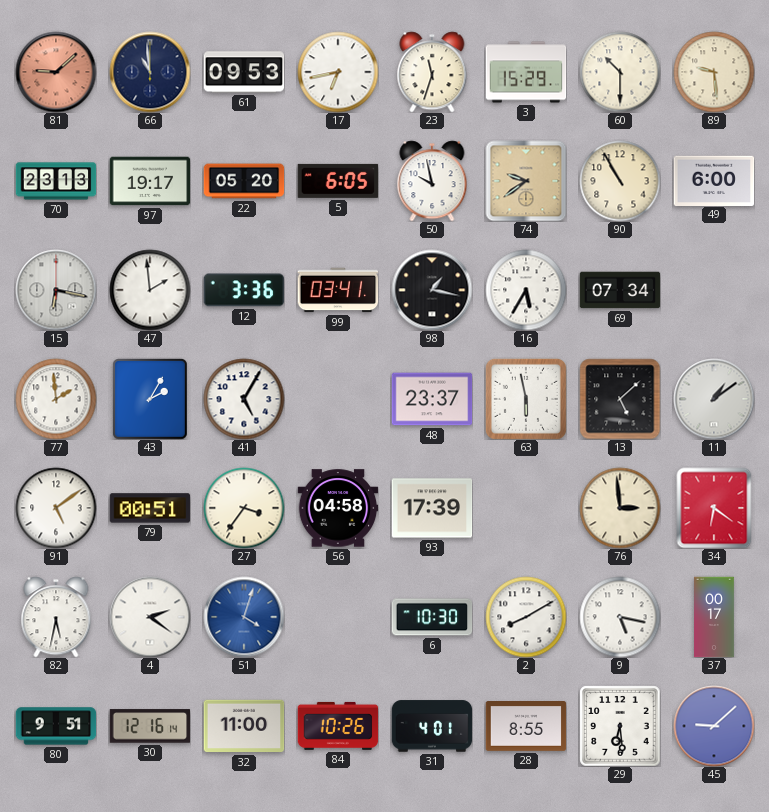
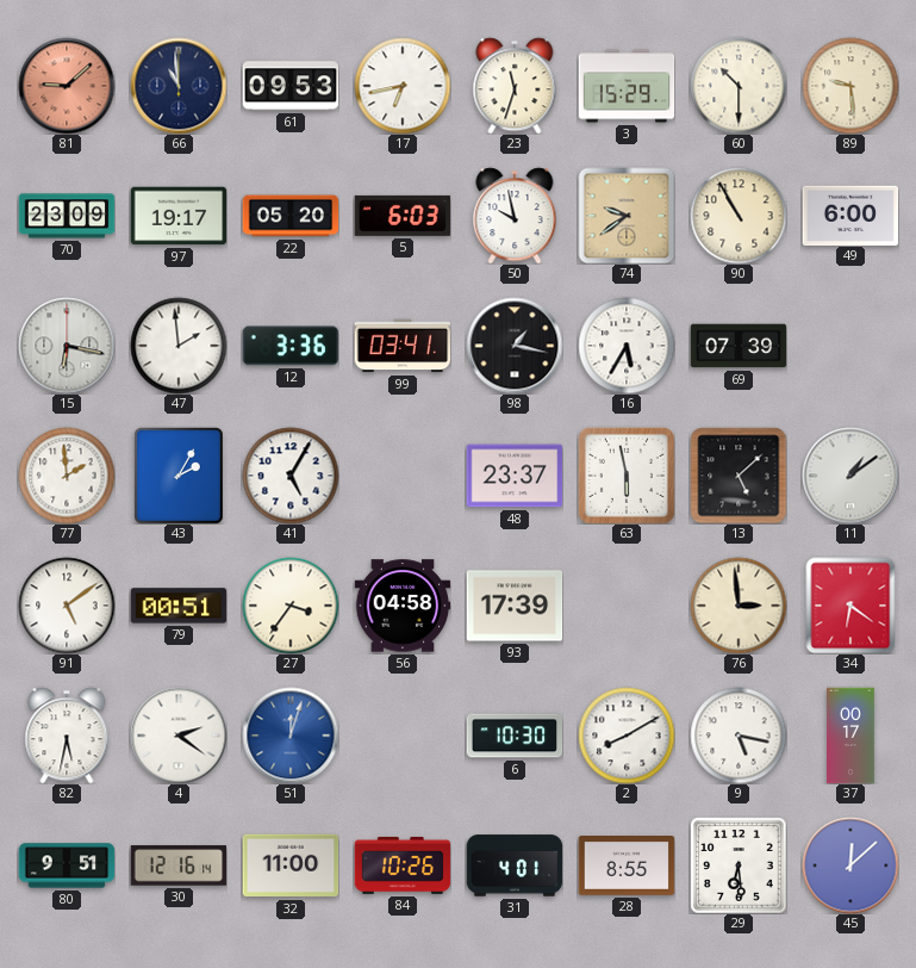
70: 23:13 -> 23:09
5: 6:05 -> 6:03
69: 07:34 -> 07:39
51: 4:03 -> 12:03
45: 9:08 -> 12:08
